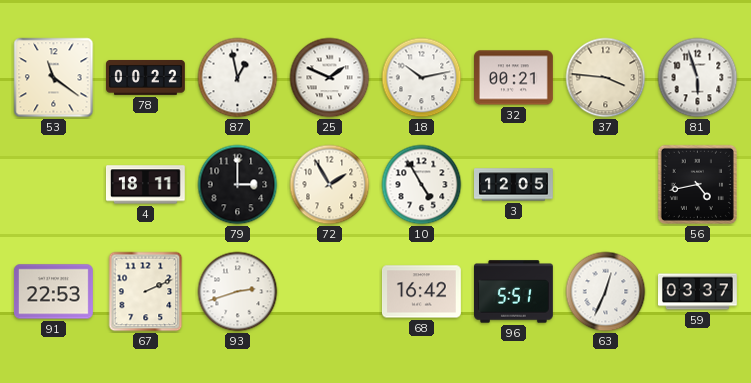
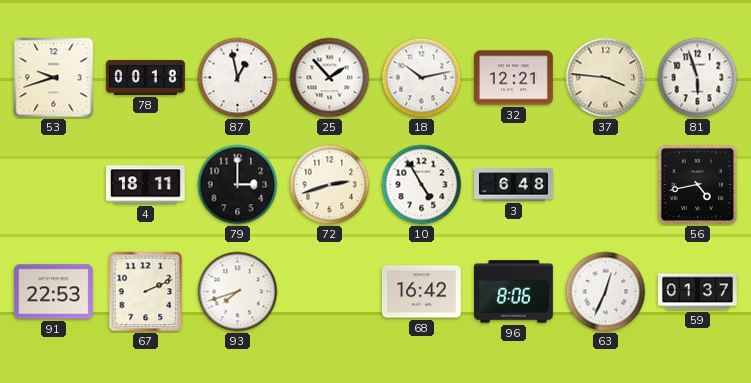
53: 11:21 -> 9:42
78: 00:22 -> 00:18
25: 1:49 -> 1:53
32: 00:21 -> 12:21
72: 1:55 -> 2:42
3: 12:05 -> 6:48
93: 2:42 -> 7:42
96: 5:51 -> 8:06
59: 03:37 -> 01:37
